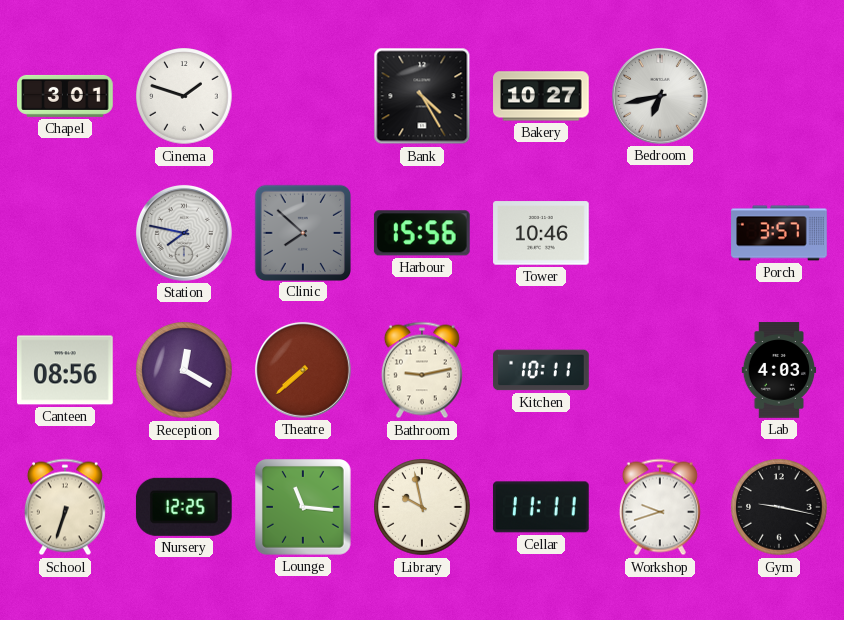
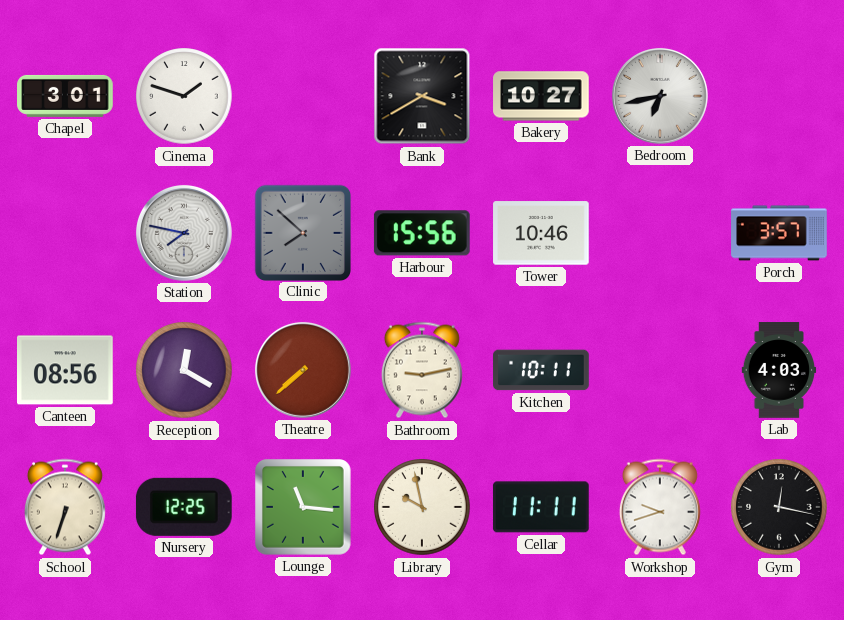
Bank: 4:25 -> 3:40
Gym: 9:17 -> 12:17
